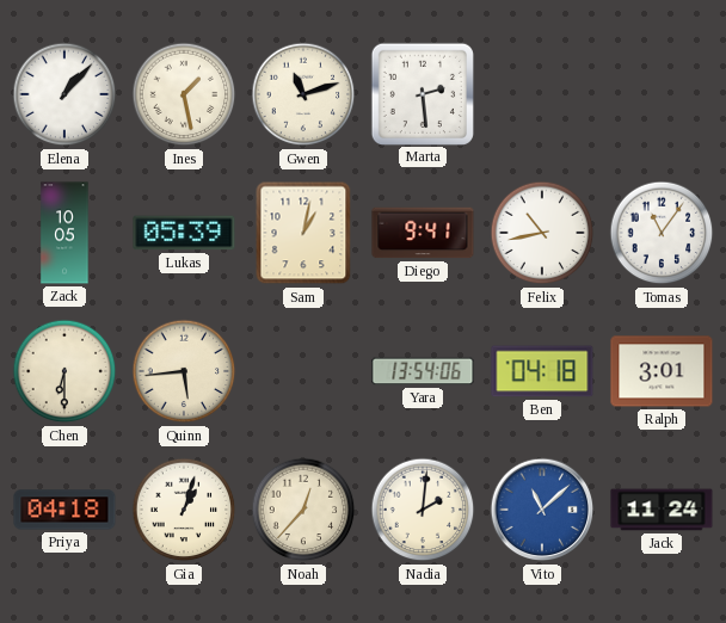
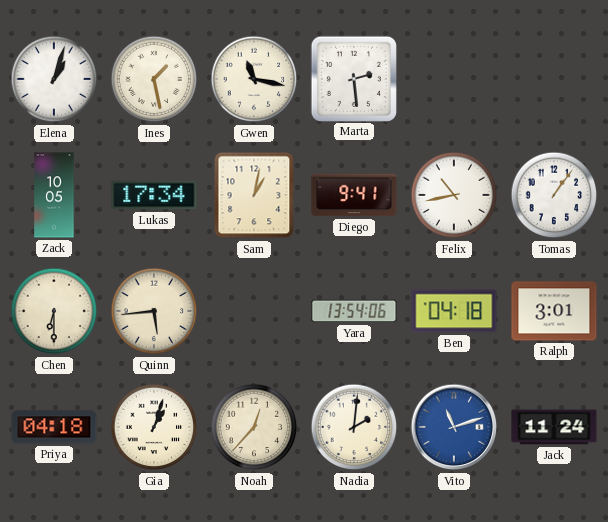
Elena: 1:07 -> 1:03
Gwen: 11:12 -> 11:17
Lukas: 05:39 -> 17:34
Tomas: 11:06 -> 1:06
Vito: 11:08 -> 11:12
